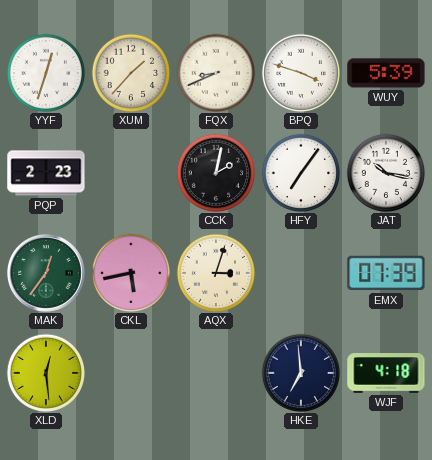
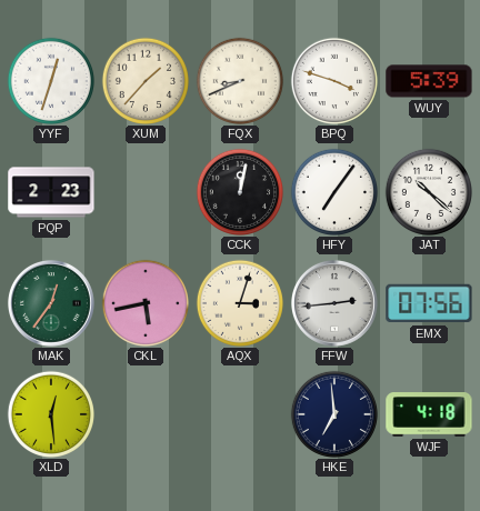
CCK: 2:02 -> 12:02
JAT: 10:17 -> 10:22
FFW: none -> 2:44
EMX: 07:39 -> 07:56
